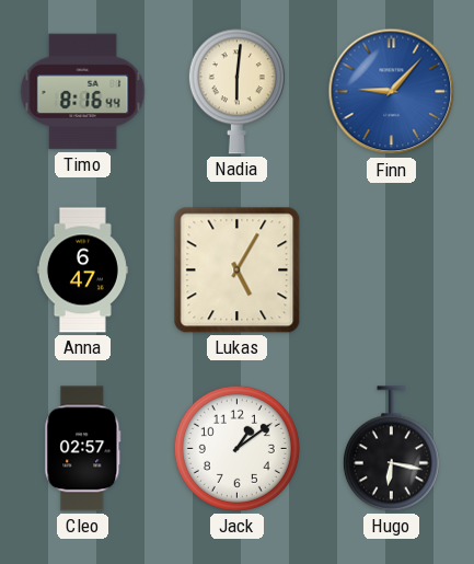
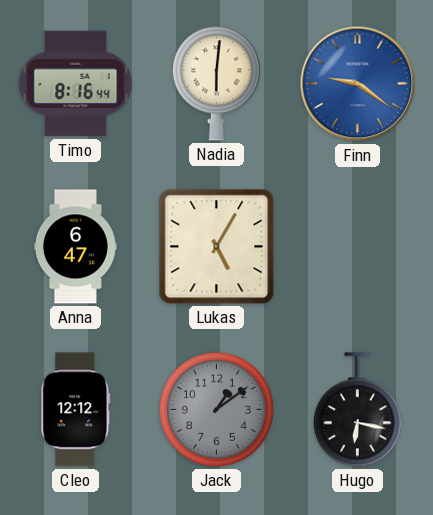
Finn: 9:07 -> 9:21
Cleo: 02:57 -> 12:12
Jack dial: white -> grey
